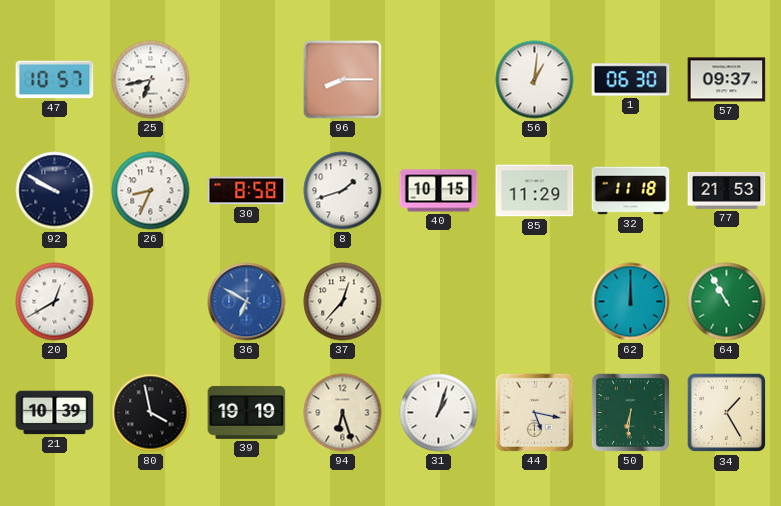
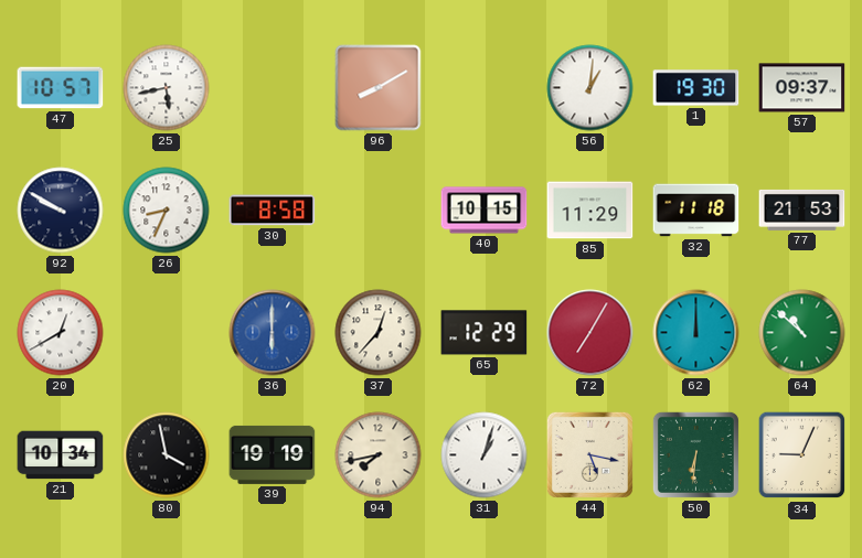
25: 6:43 -> 5:43
96: 8:15 -> 8:10
1: 06:30 -> 19:30
8: 1:42 -> none
36: 6:50 -> 6:00
65: none -> 12:29
72: none -> 7:05
64: 10:55 -> 10:52
21: 10:39 -> 10:34
94: 6:27 -> 7:43
34: 1:25 -> 9:04
